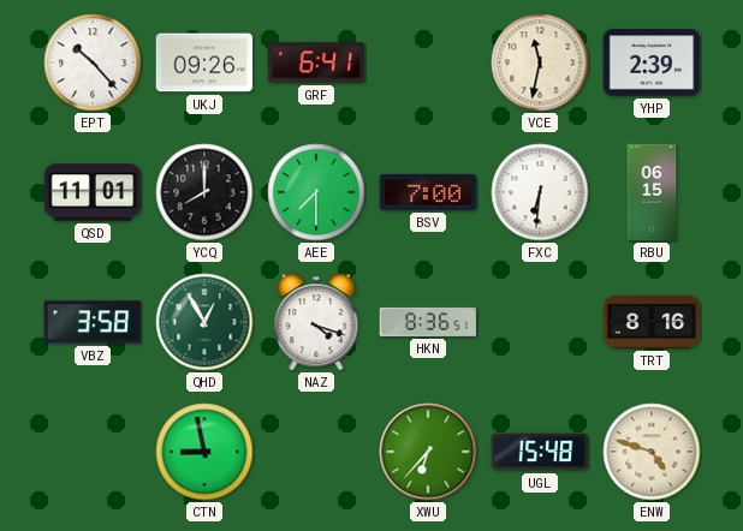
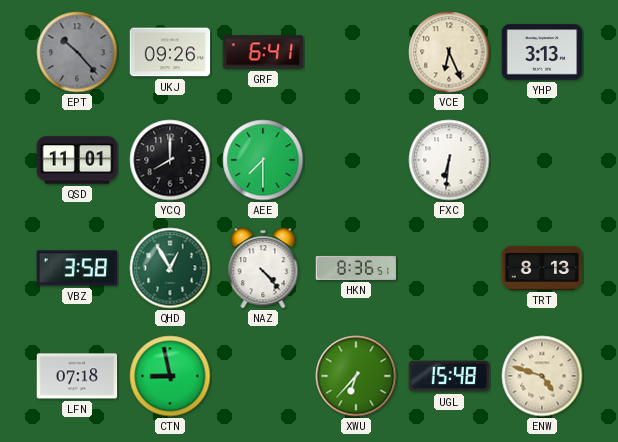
EPT dial: white -> grey
VCE: 11:32 -> 6:26
YHP: 2:39 -> 3:13
BSV: 7:00 -> none
RBU: 06:15 -> none
NAZ: 4:18 -> 4:23
TRT: 8:16 -> 8:13
LFN: none -> 07:18
